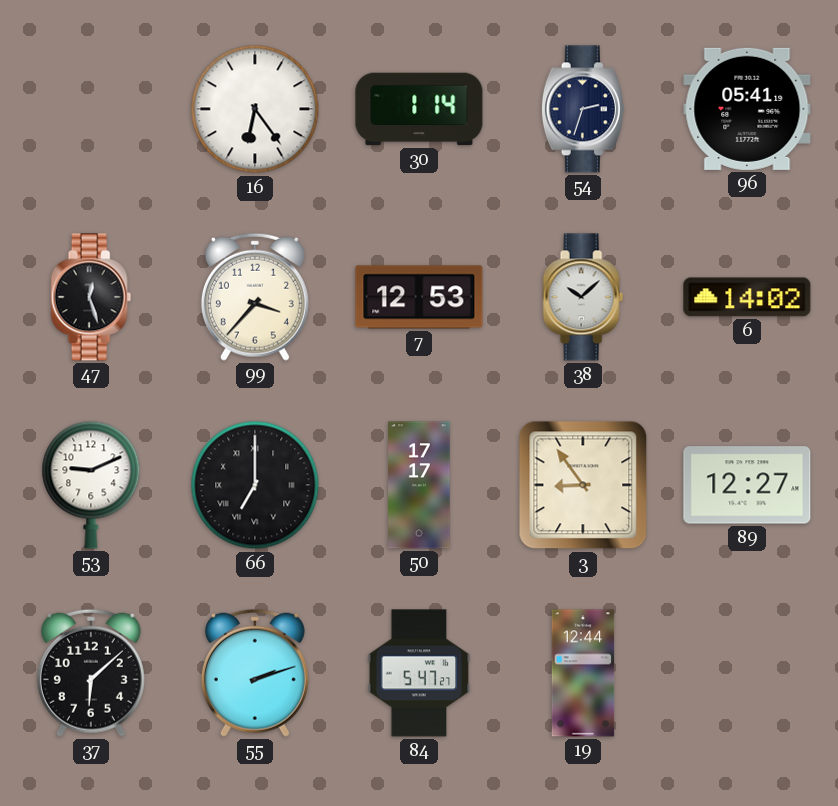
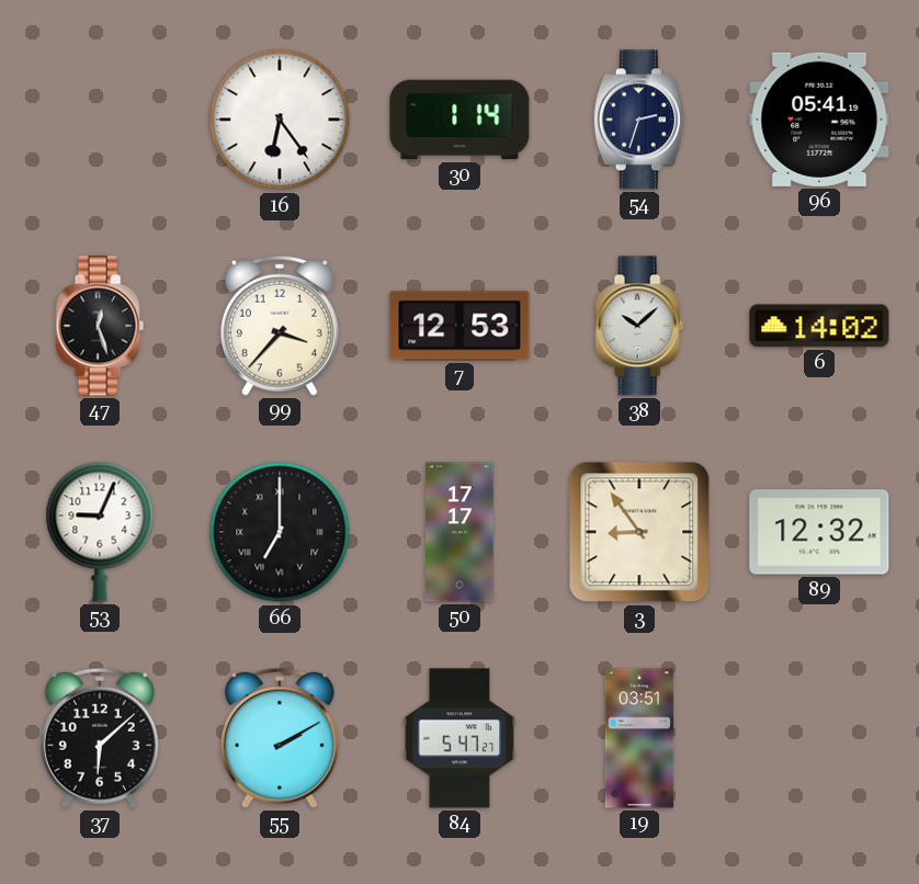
53: 9:11 -> 9:04
89: 12:27 -> 12:32
55: 2:12 -> 2:10
19: 12:44 -> 03:51
